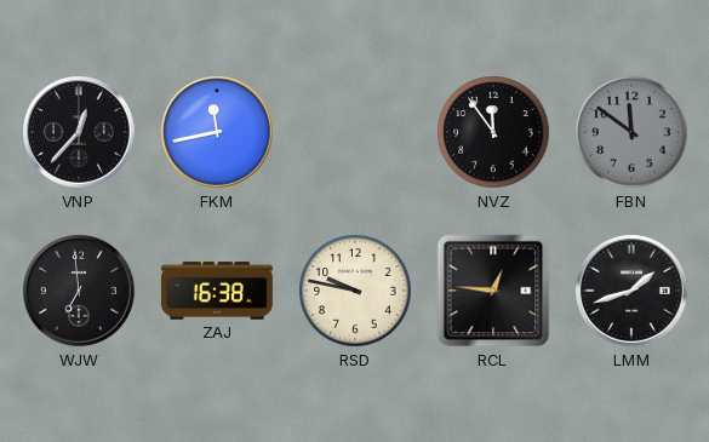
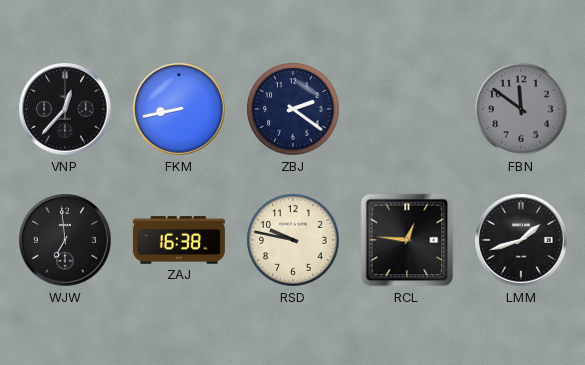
FKM: 11:43 -> 8:43
ZBJ: none -> 2:21
NVZ: 11:54 -> none
